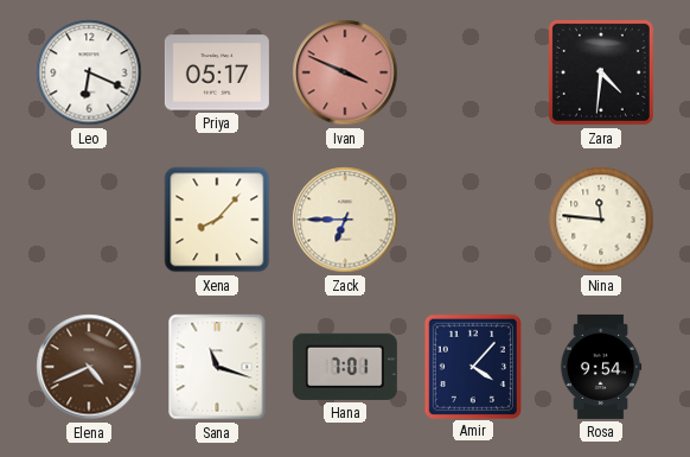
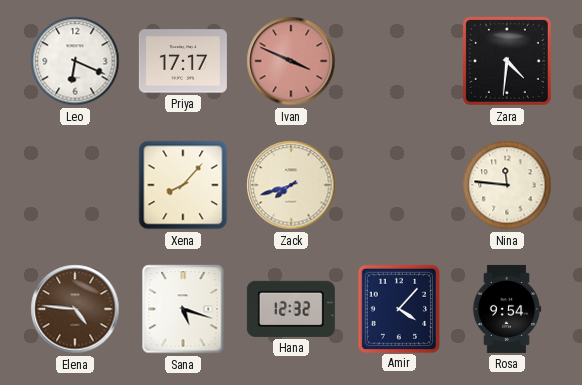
Priya: 05:17 -> 17:17
Zack: 6:45 -> 7:42
Elena: 4:41 -> 4:46
Sana: 11:18 -> 5:18
Hana: 7:01 -> 12:32
